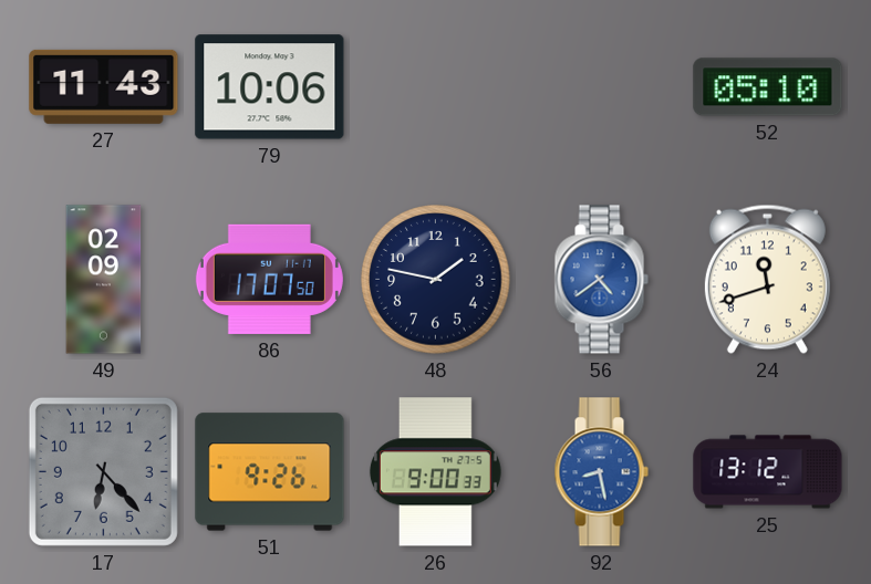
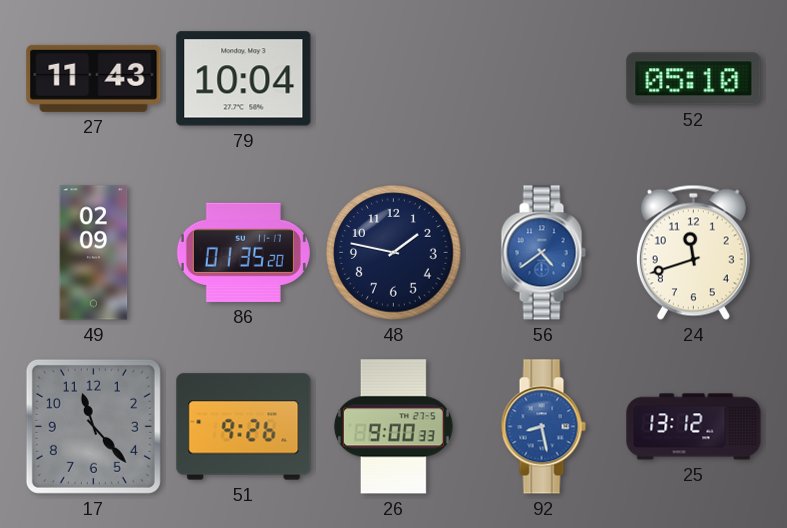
79: 10:06 -> 10:04
86: 17:07 -> 01:35
17: 6:23 -> 11:23
